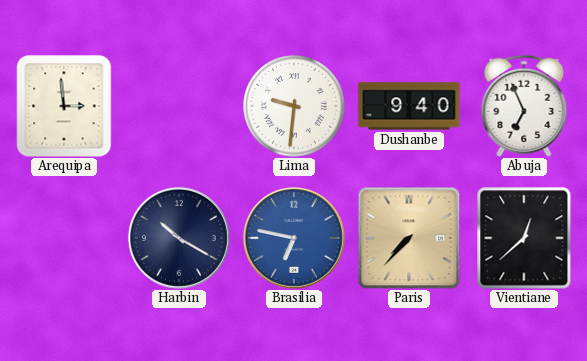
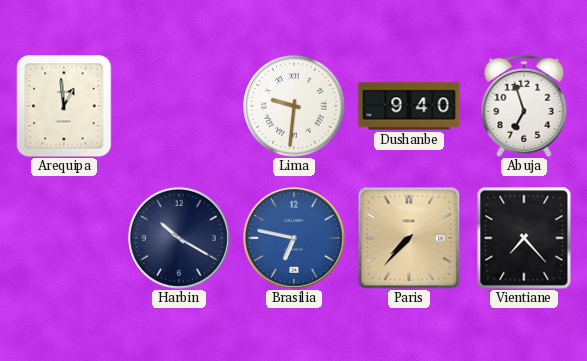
Arequipa: 2:59 -> 12:59
Abuja: 6:56 -> 6:57
Vientiane: 12:38 -> 7:23
